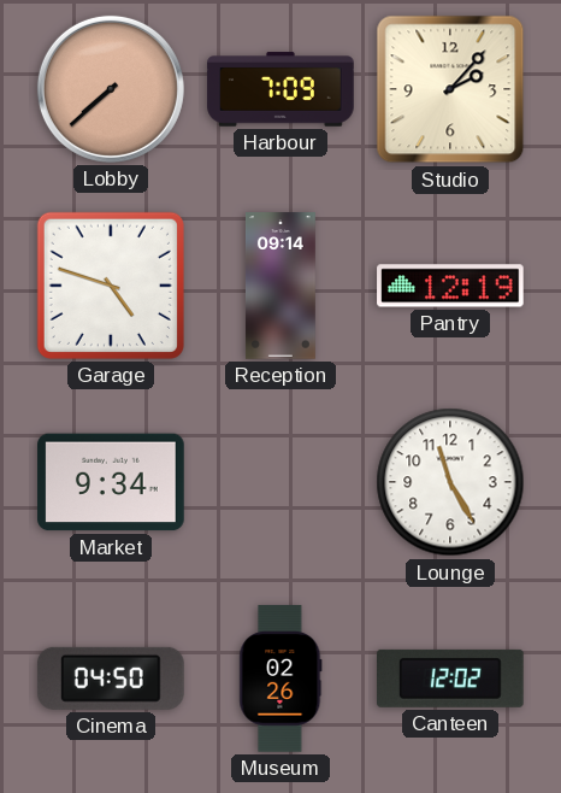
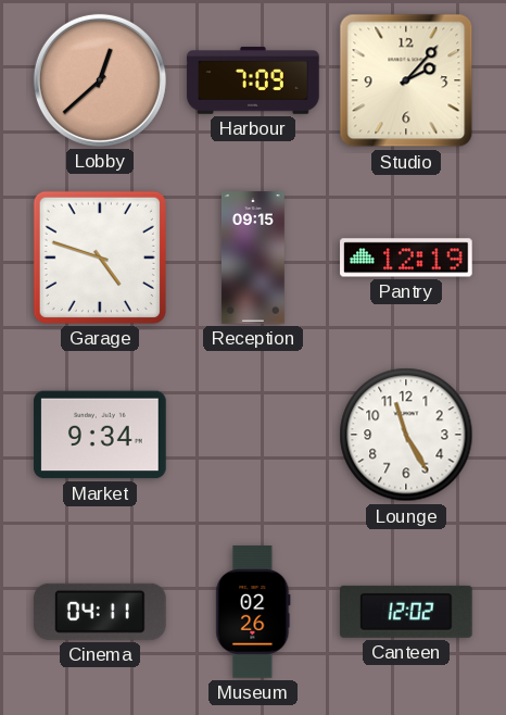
Lobby: 7:38 -> 12:38
Reception: 09:14 -> 09:15
Cinema: 04:50 -> 04:11
